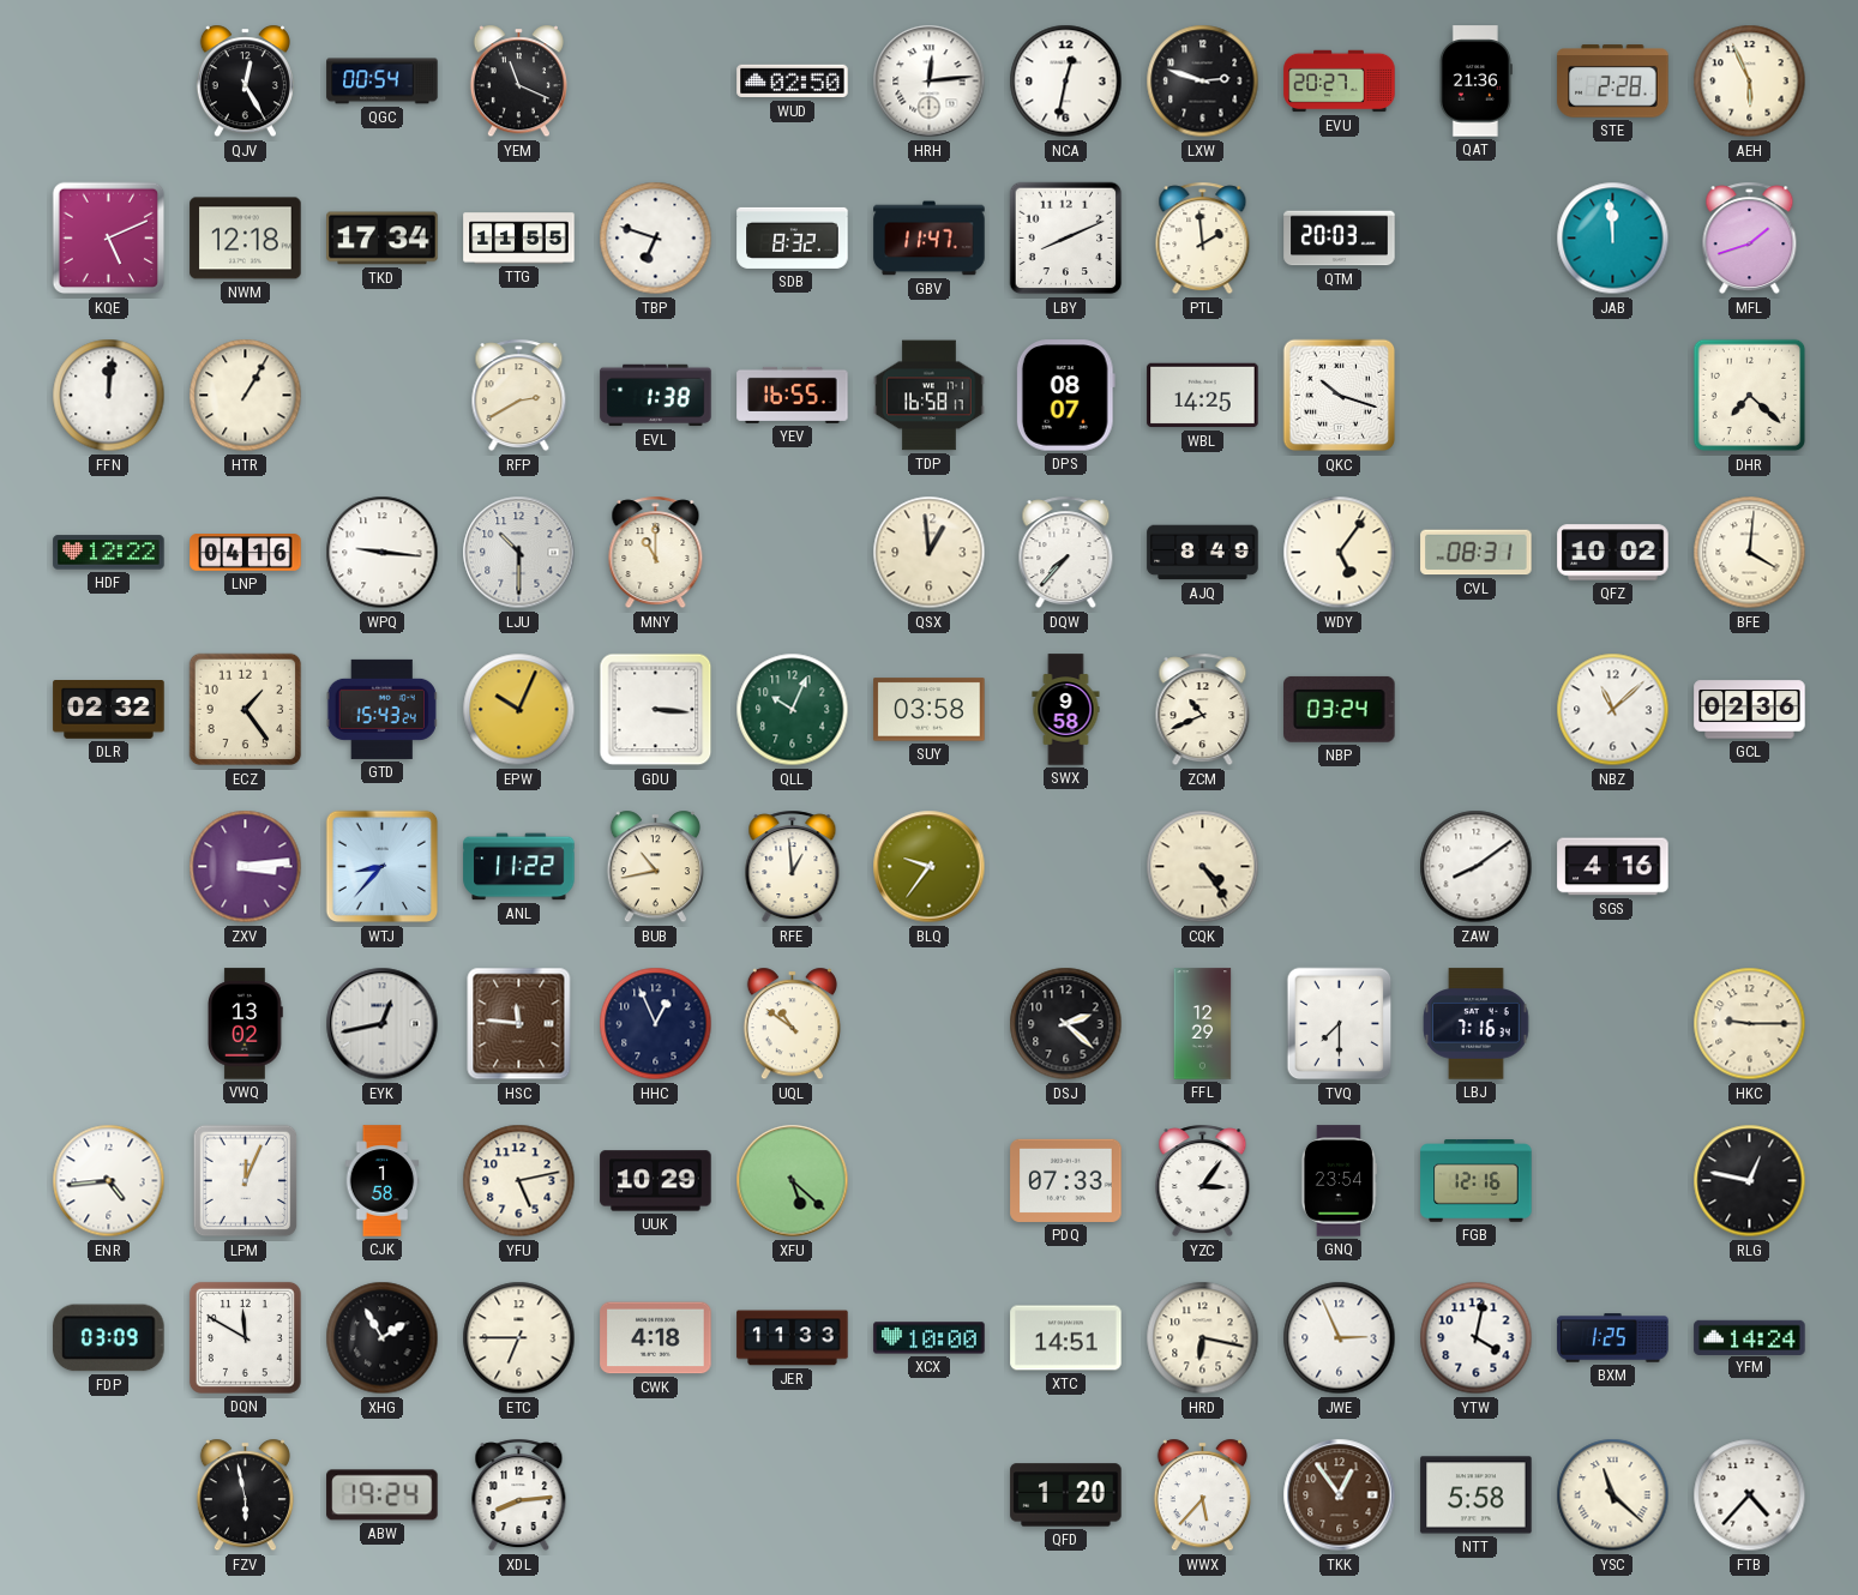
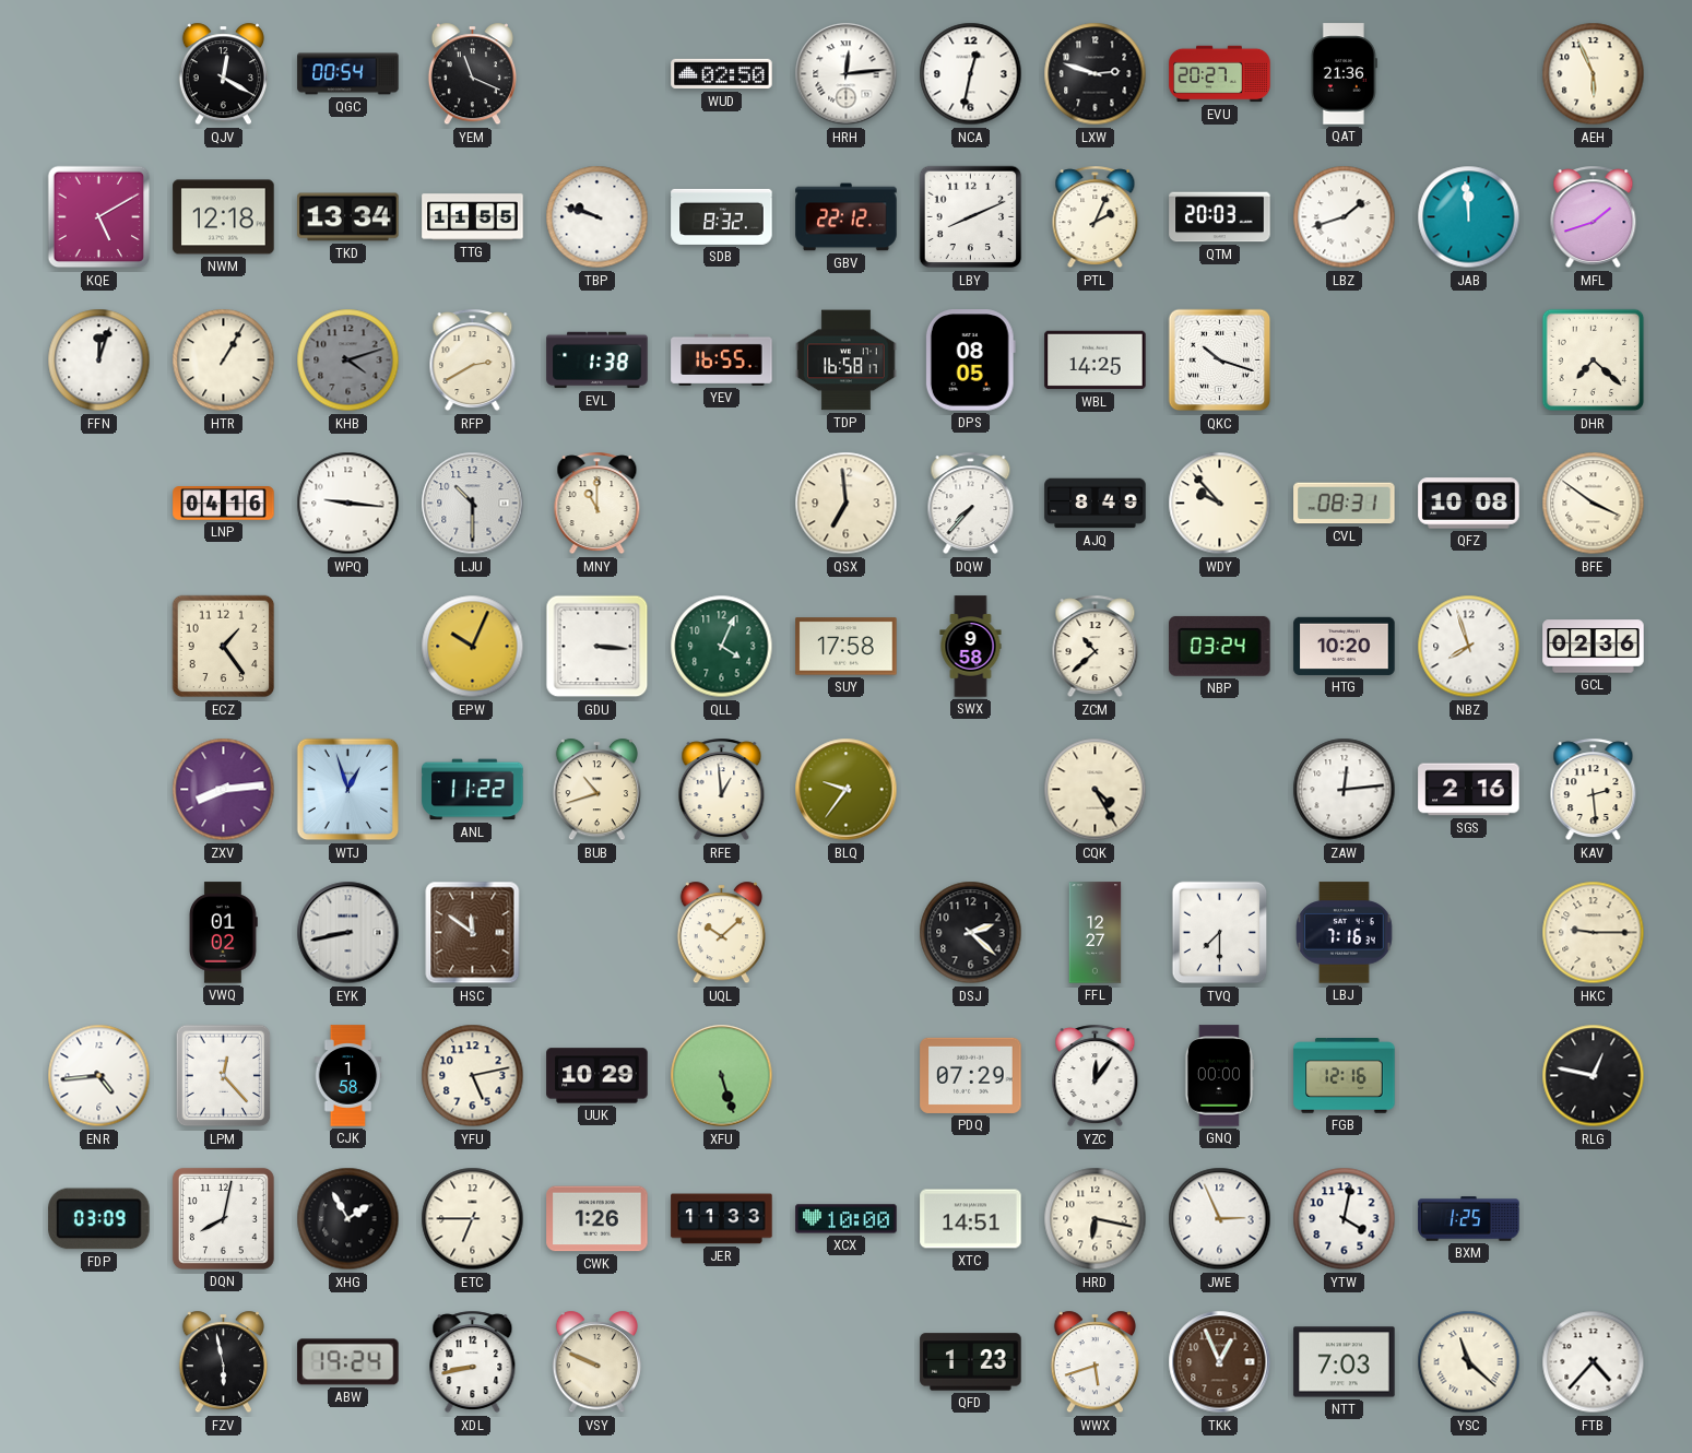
QJV: 12:25 -> 12:20
STE: 2:28 -> none
KQE: 5:11 -> 5:10
TKD: 17:34 -> 13:34
TBP: 6:48 -> 9:48
GBV: 11:47 -> 22:12
PTL: 1:59 -> 2:04
LBZ: none -> 1:42
FFN: 12:01 -> 12:03
KHB: none -> 4:12
DPS: 08:07 -> 08:05
HDF: 12:22 -> none
QSX: 12:59 -> 6:59
WDY: 5:06 -> 9:53
QFZ: 10:02 -> 10:08
BFE: 4:01 -> 3:51
DLR: 02:32 -> none
GTD: 15:43 -> none
QLL: 10:04 -> 4:04
SUY: 03:58 -> 17:58
ZCM: 10:41 -> 10:38
HTG: none -> 10:20
NBZ: 11:08 -> 7:57
ZXV: 3:14 -> 8:14
WTJ: 8:37 -> 12:57
BUB: 10:43 -> 10:42
CQK: 4:24 -> 4:25
ZAW: 8:09 -> 12:14
SGS: 4:16 -> 2:16
KAV: none -> 2:29
VWQ: 13:02 -> 01:02
EYK: 12:43 -> 8:43
HSC: 11:46 -> 11:51
HHC: 12:56 -> none
UQL: 10:51 -> 10:08
FFL: 12:29 -> 12:27
LPM: 12:04 -> 12:23
XFU: 5:22 -> 5:27
PDQ: 07:33 -> 07:29
YZC: 3:06 -> 12:06
GNQ: 23:54 -> 00:00
DQN: 11:50 -> 8:02
CWK: 4:18 -> 1:26
YFM: 14:24 -> none
XDL: 8:14 -> 8:43
VSY: none -> 9:49
QFD: 1:20 -> 1:23
WWX: 5:37 -> 5:42
TKK: 12:54 -> 12:56
NTT: 5:58 -> 7:03
